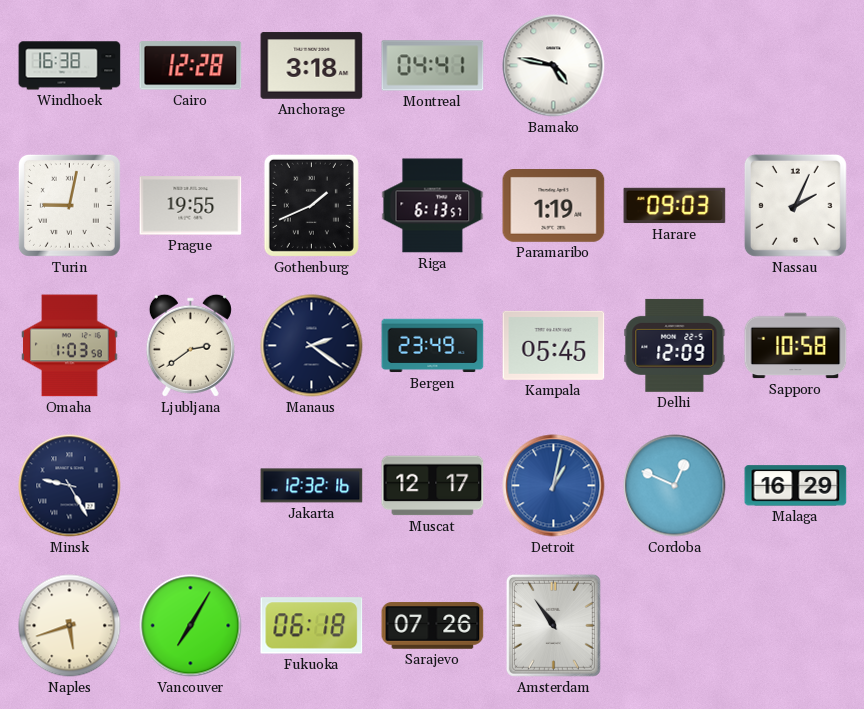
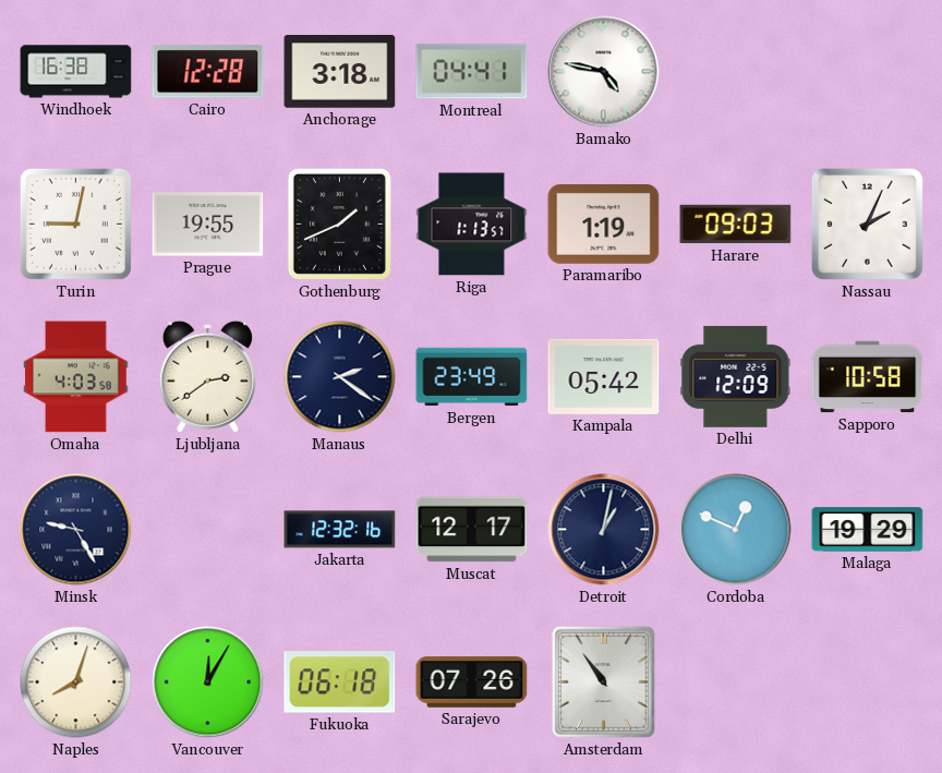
Riga: 6:13 -> 1:13
Omaha: 1:03 -> 4:03
Kampala: 05:45 -> 05:42
Detroit dial: blue -> navy
Malaga: 16:29 -> 19:29
Naples: 5:42 -> 8:03
Vancouver: 7:05 -> 12:05
